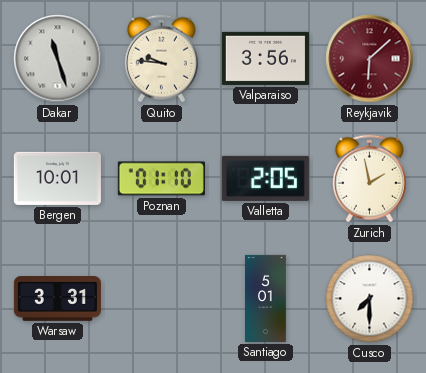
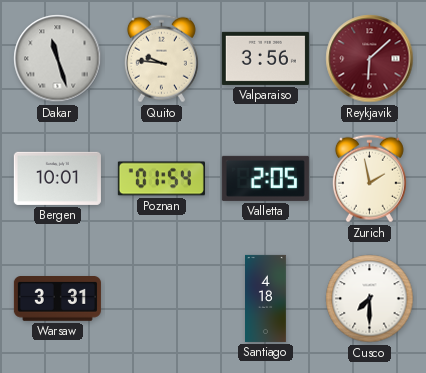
Poznan: 01:10 -> 01:54
Santiago: 5:01 -> 4:18
